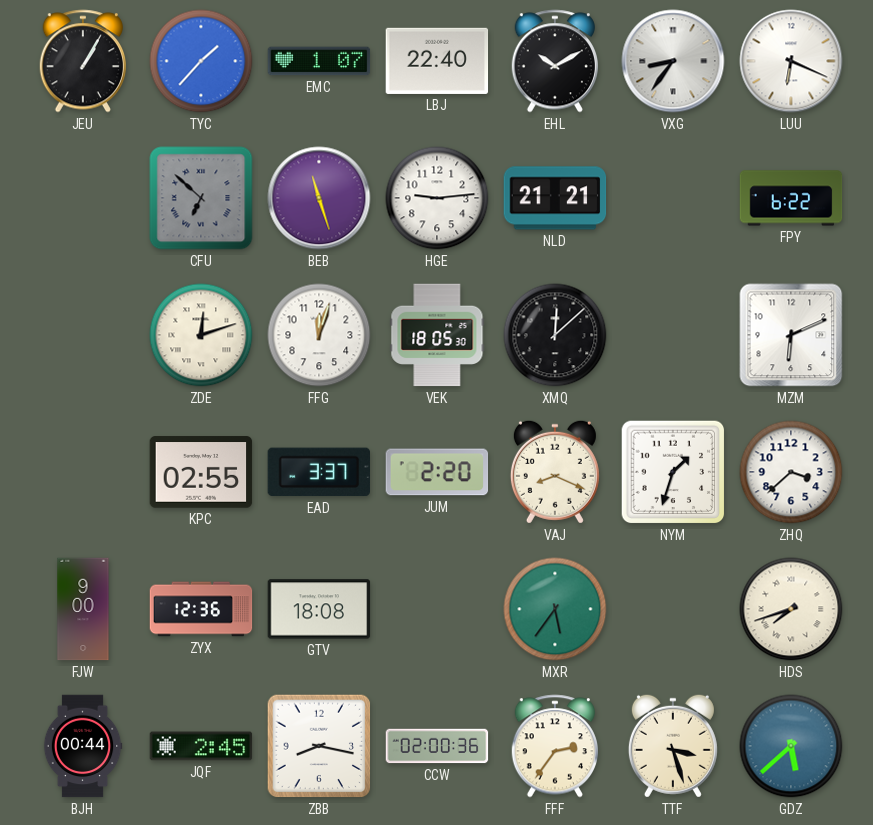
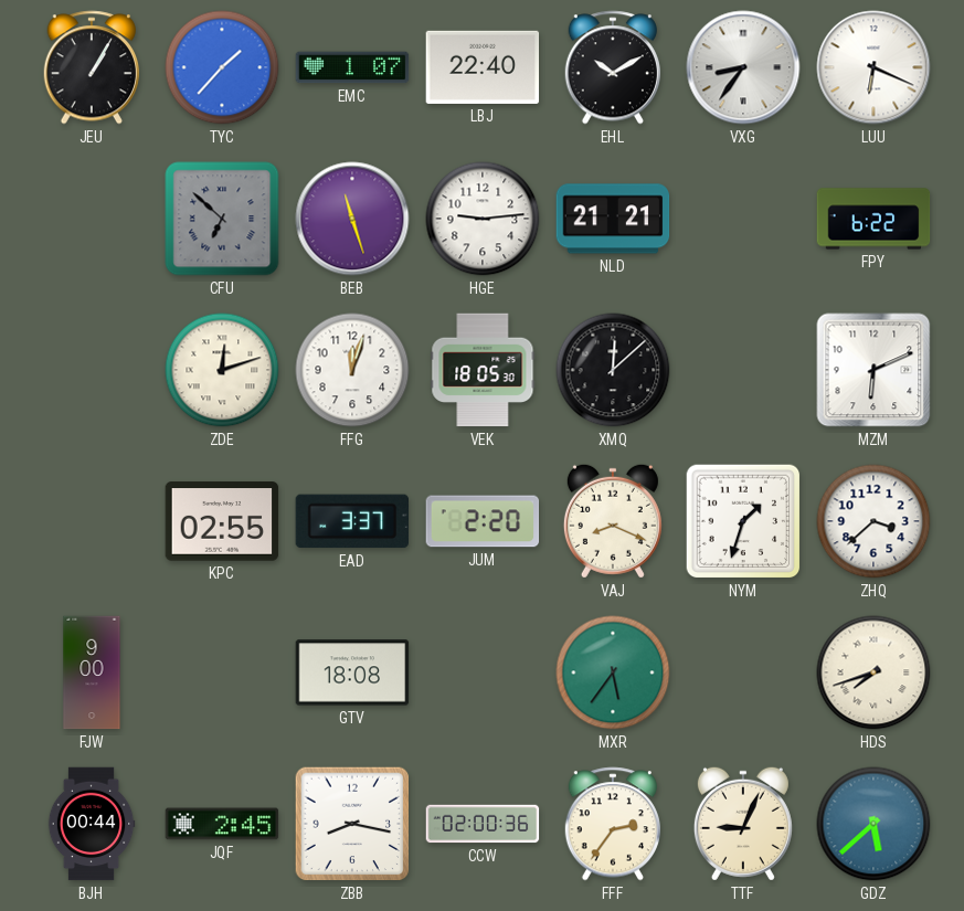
ZYX: 12:36 -> none
TTF: 3:27 -> 9:04
